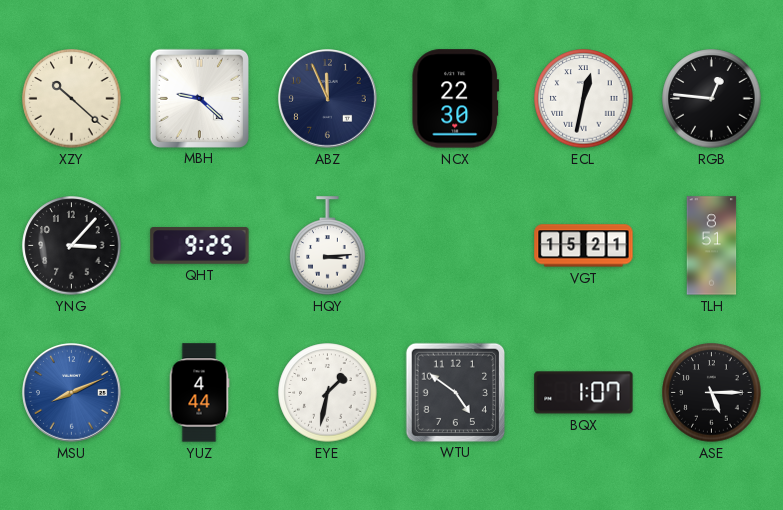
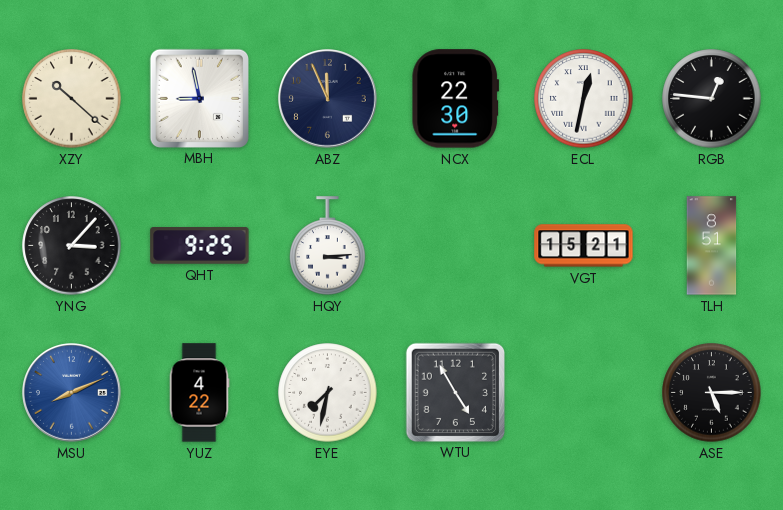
MBH: 9:22 -> 8:58
YUZ: 4:44 -> 4:22
EYE: 1:32 -> 7:32
WTU: 4:51 -> 4:55
BQX: 1:07 -> none
